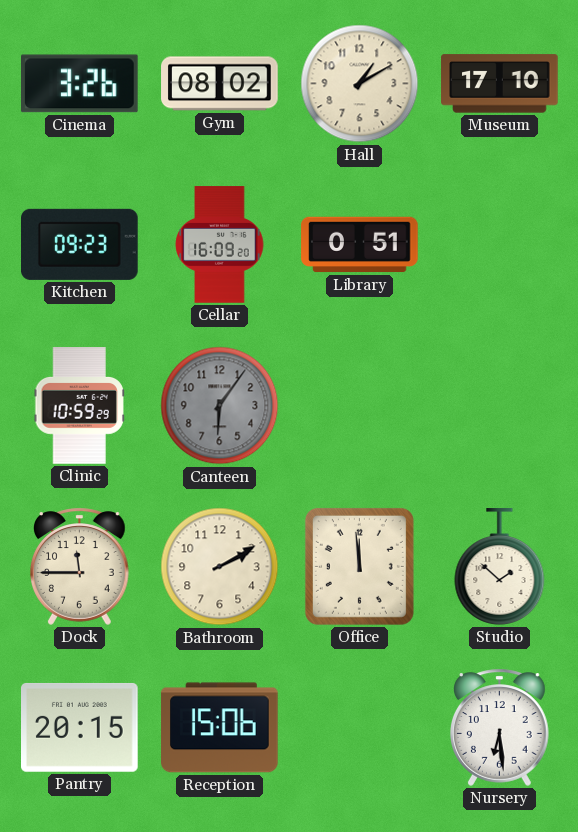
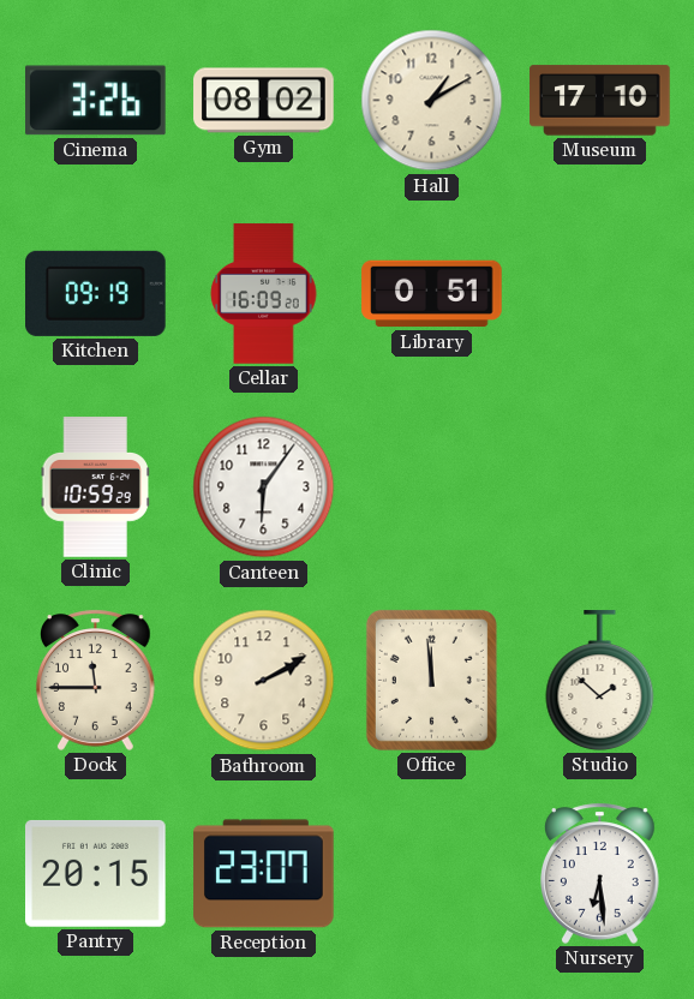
Kitchen: 09:23 -> 09:19
Canteen dial: grey -> white
Reception: 15:06 -> 23:07
